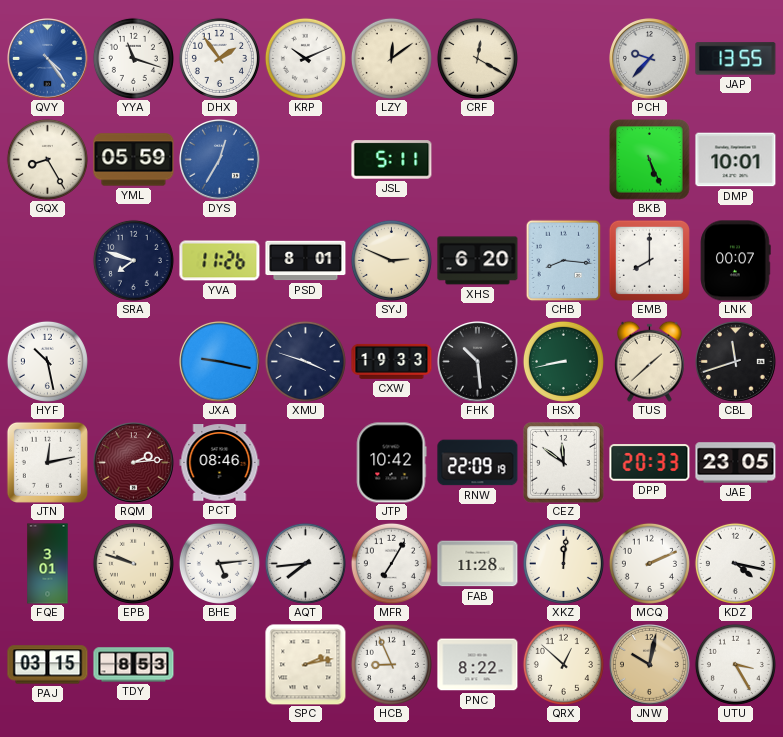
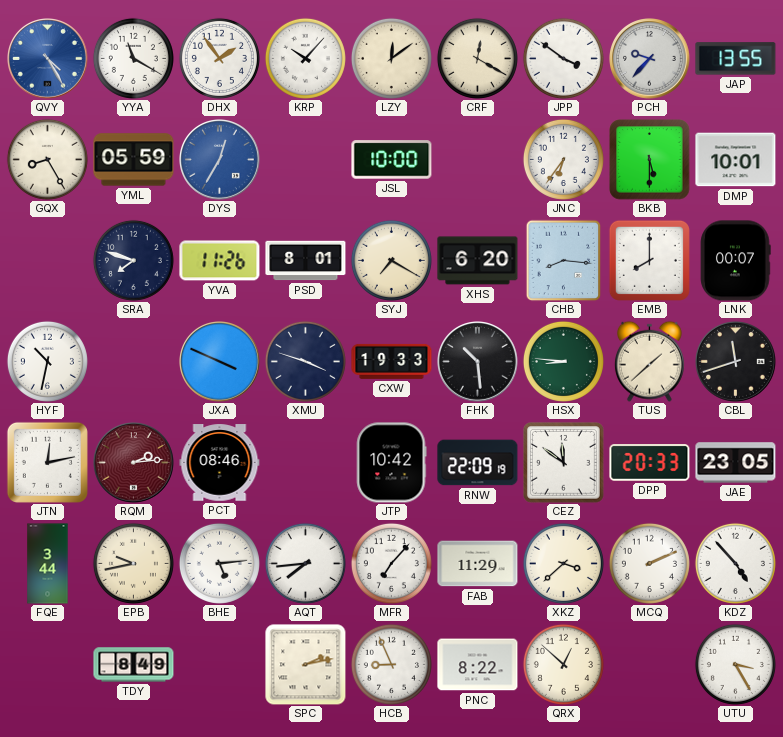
QVY: 4:24 -> 4:25
YYA: 11:18 -> 11:20
KRP: 10:11 -> 10:07
JPP: none -> 3:51
JSL: 5:11 -> 10:00
JNC: none -> 6:36
BKB: 5:26 -> 5:30
SYJ: 2:49 -> 7:20
HYF: 10:28 -> 10:32
JXA: 9:17 -> 3:49
HSX: 8:43 -> 8:46
FQE: 3:01 -> 3:44
EPB: 9:48 -> 9:43
MFR: 7:05 -> 7:07
FAB: 11:28 -> 11:29
XKZ: 12:01 -> 3:38
KDZ: 4:17 -> 4:53
PAJ: 03:15 -> none
TDY: 8:53 -> 8:49
JNW: 10:02 -> none
